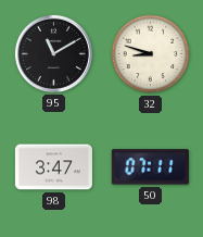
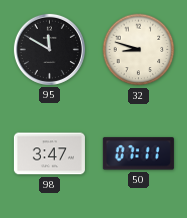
95: 11:10 -> 11:50
